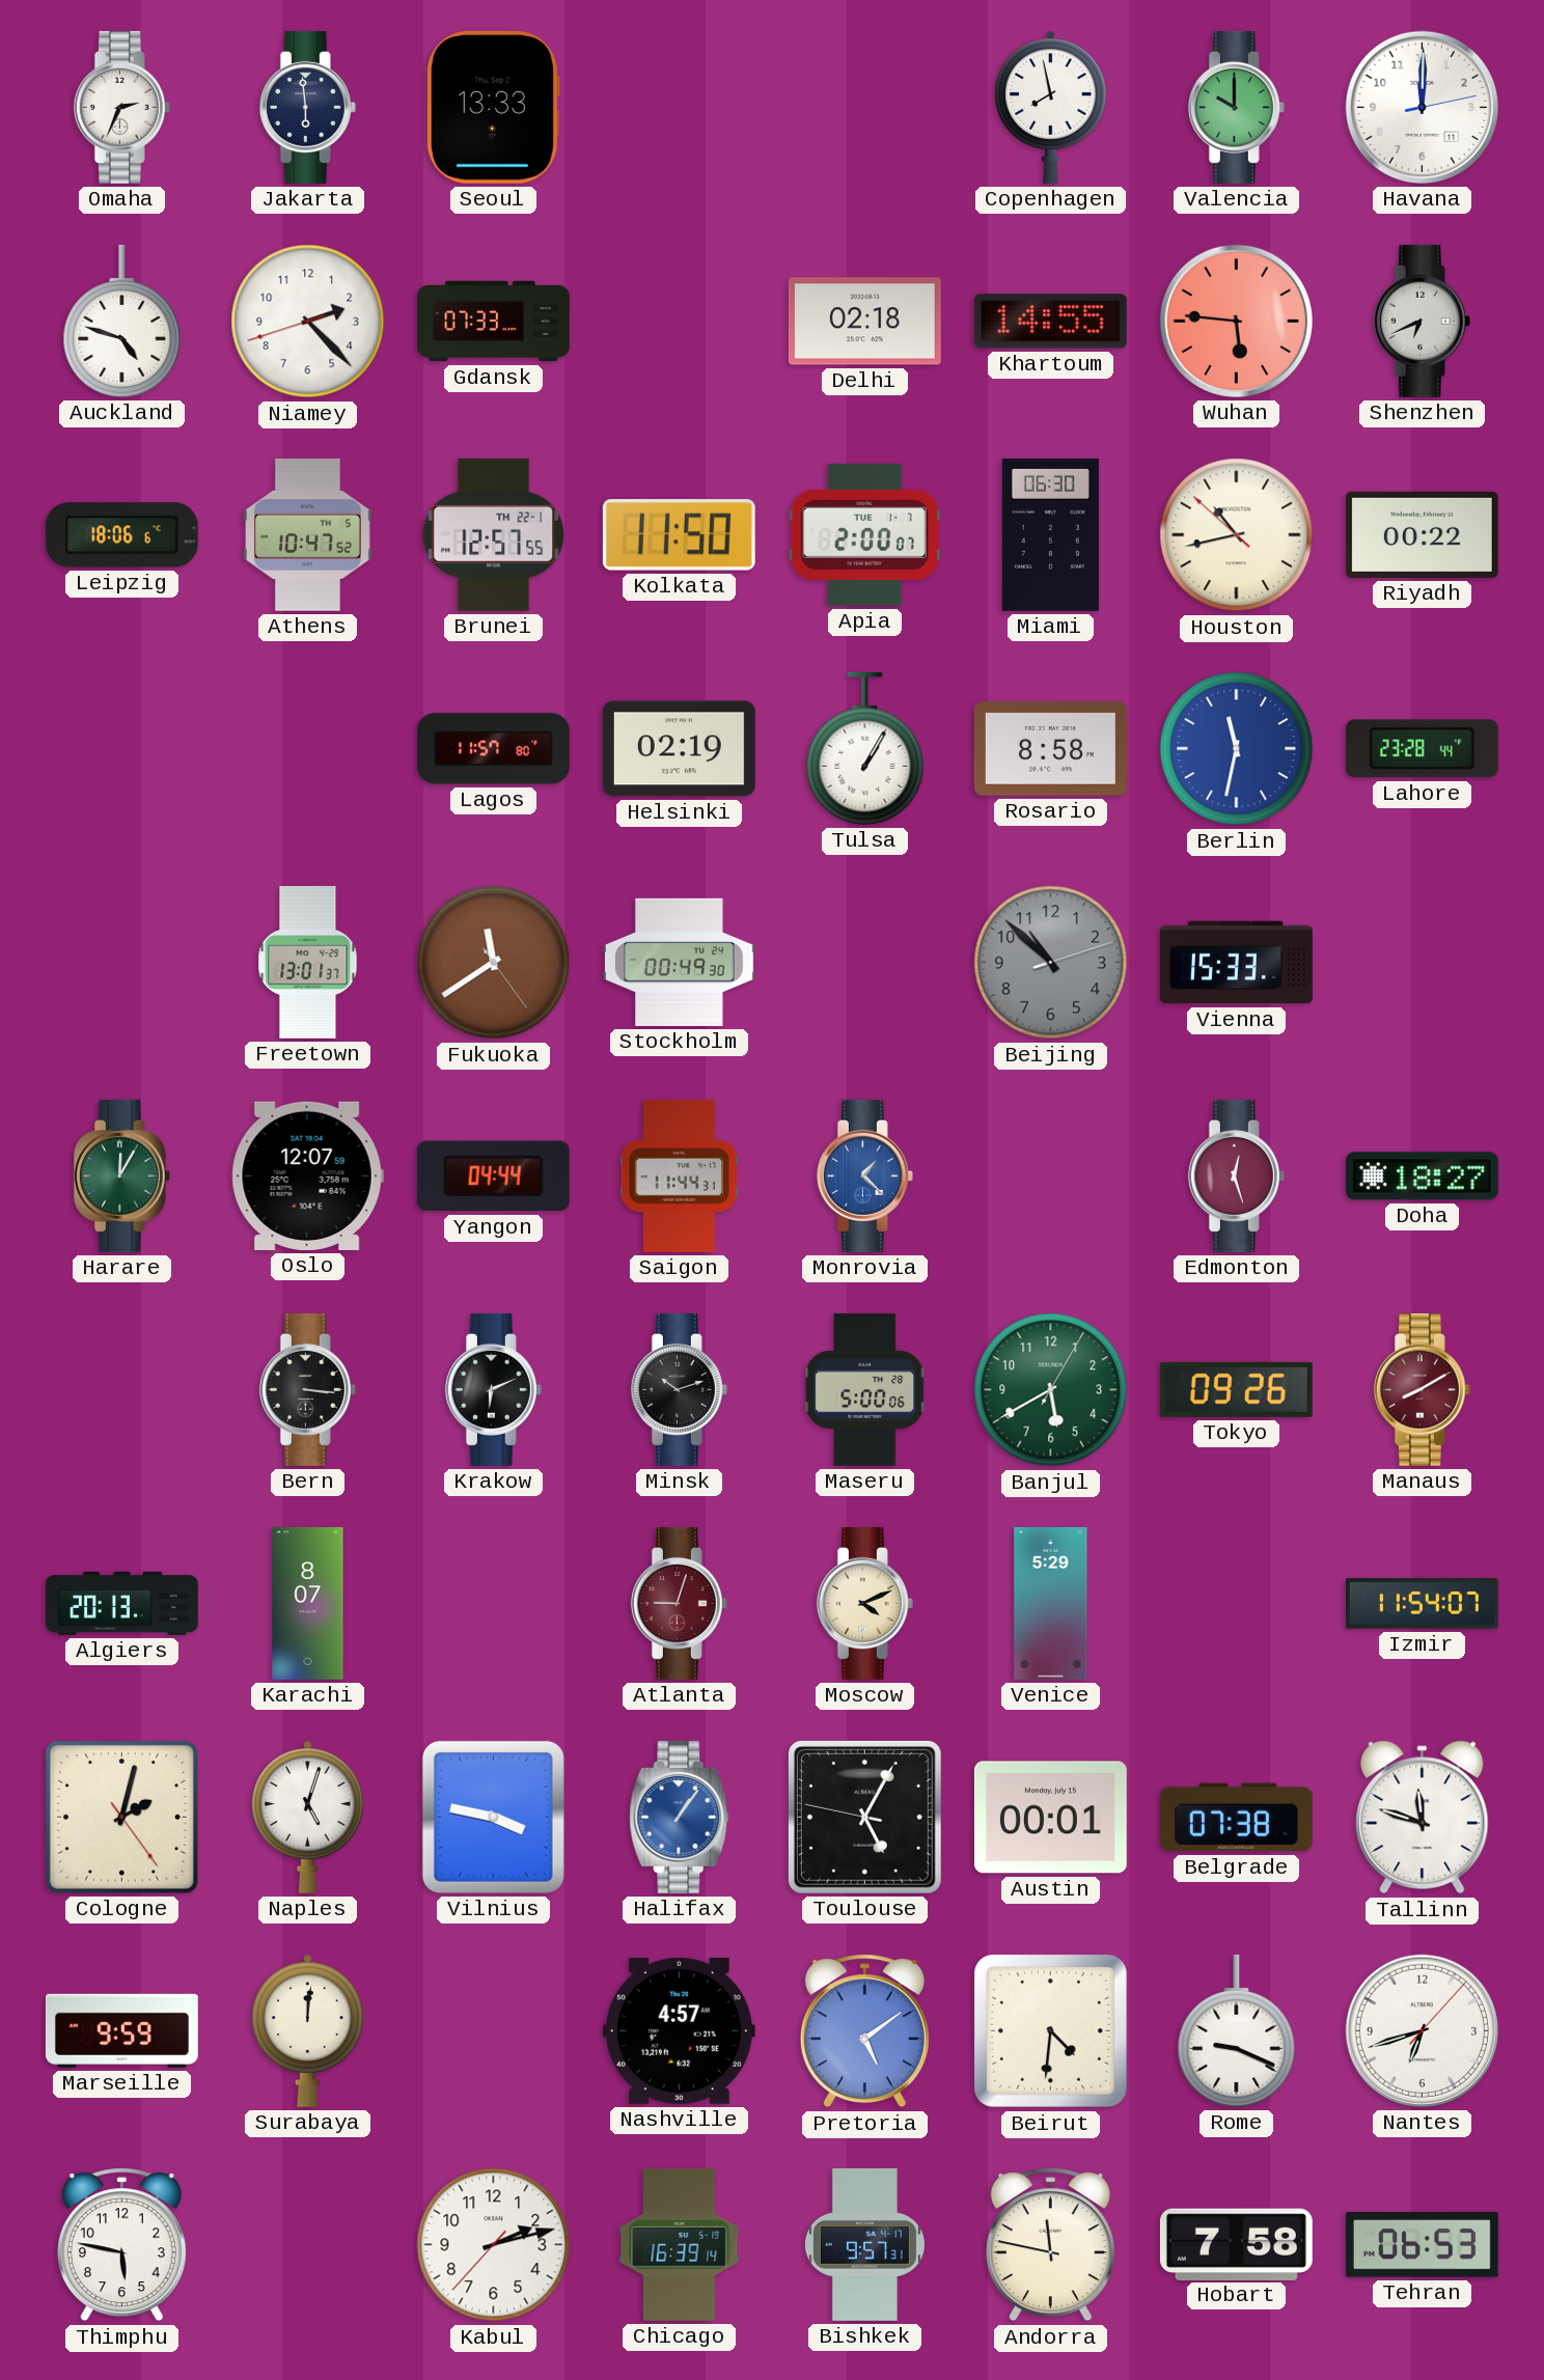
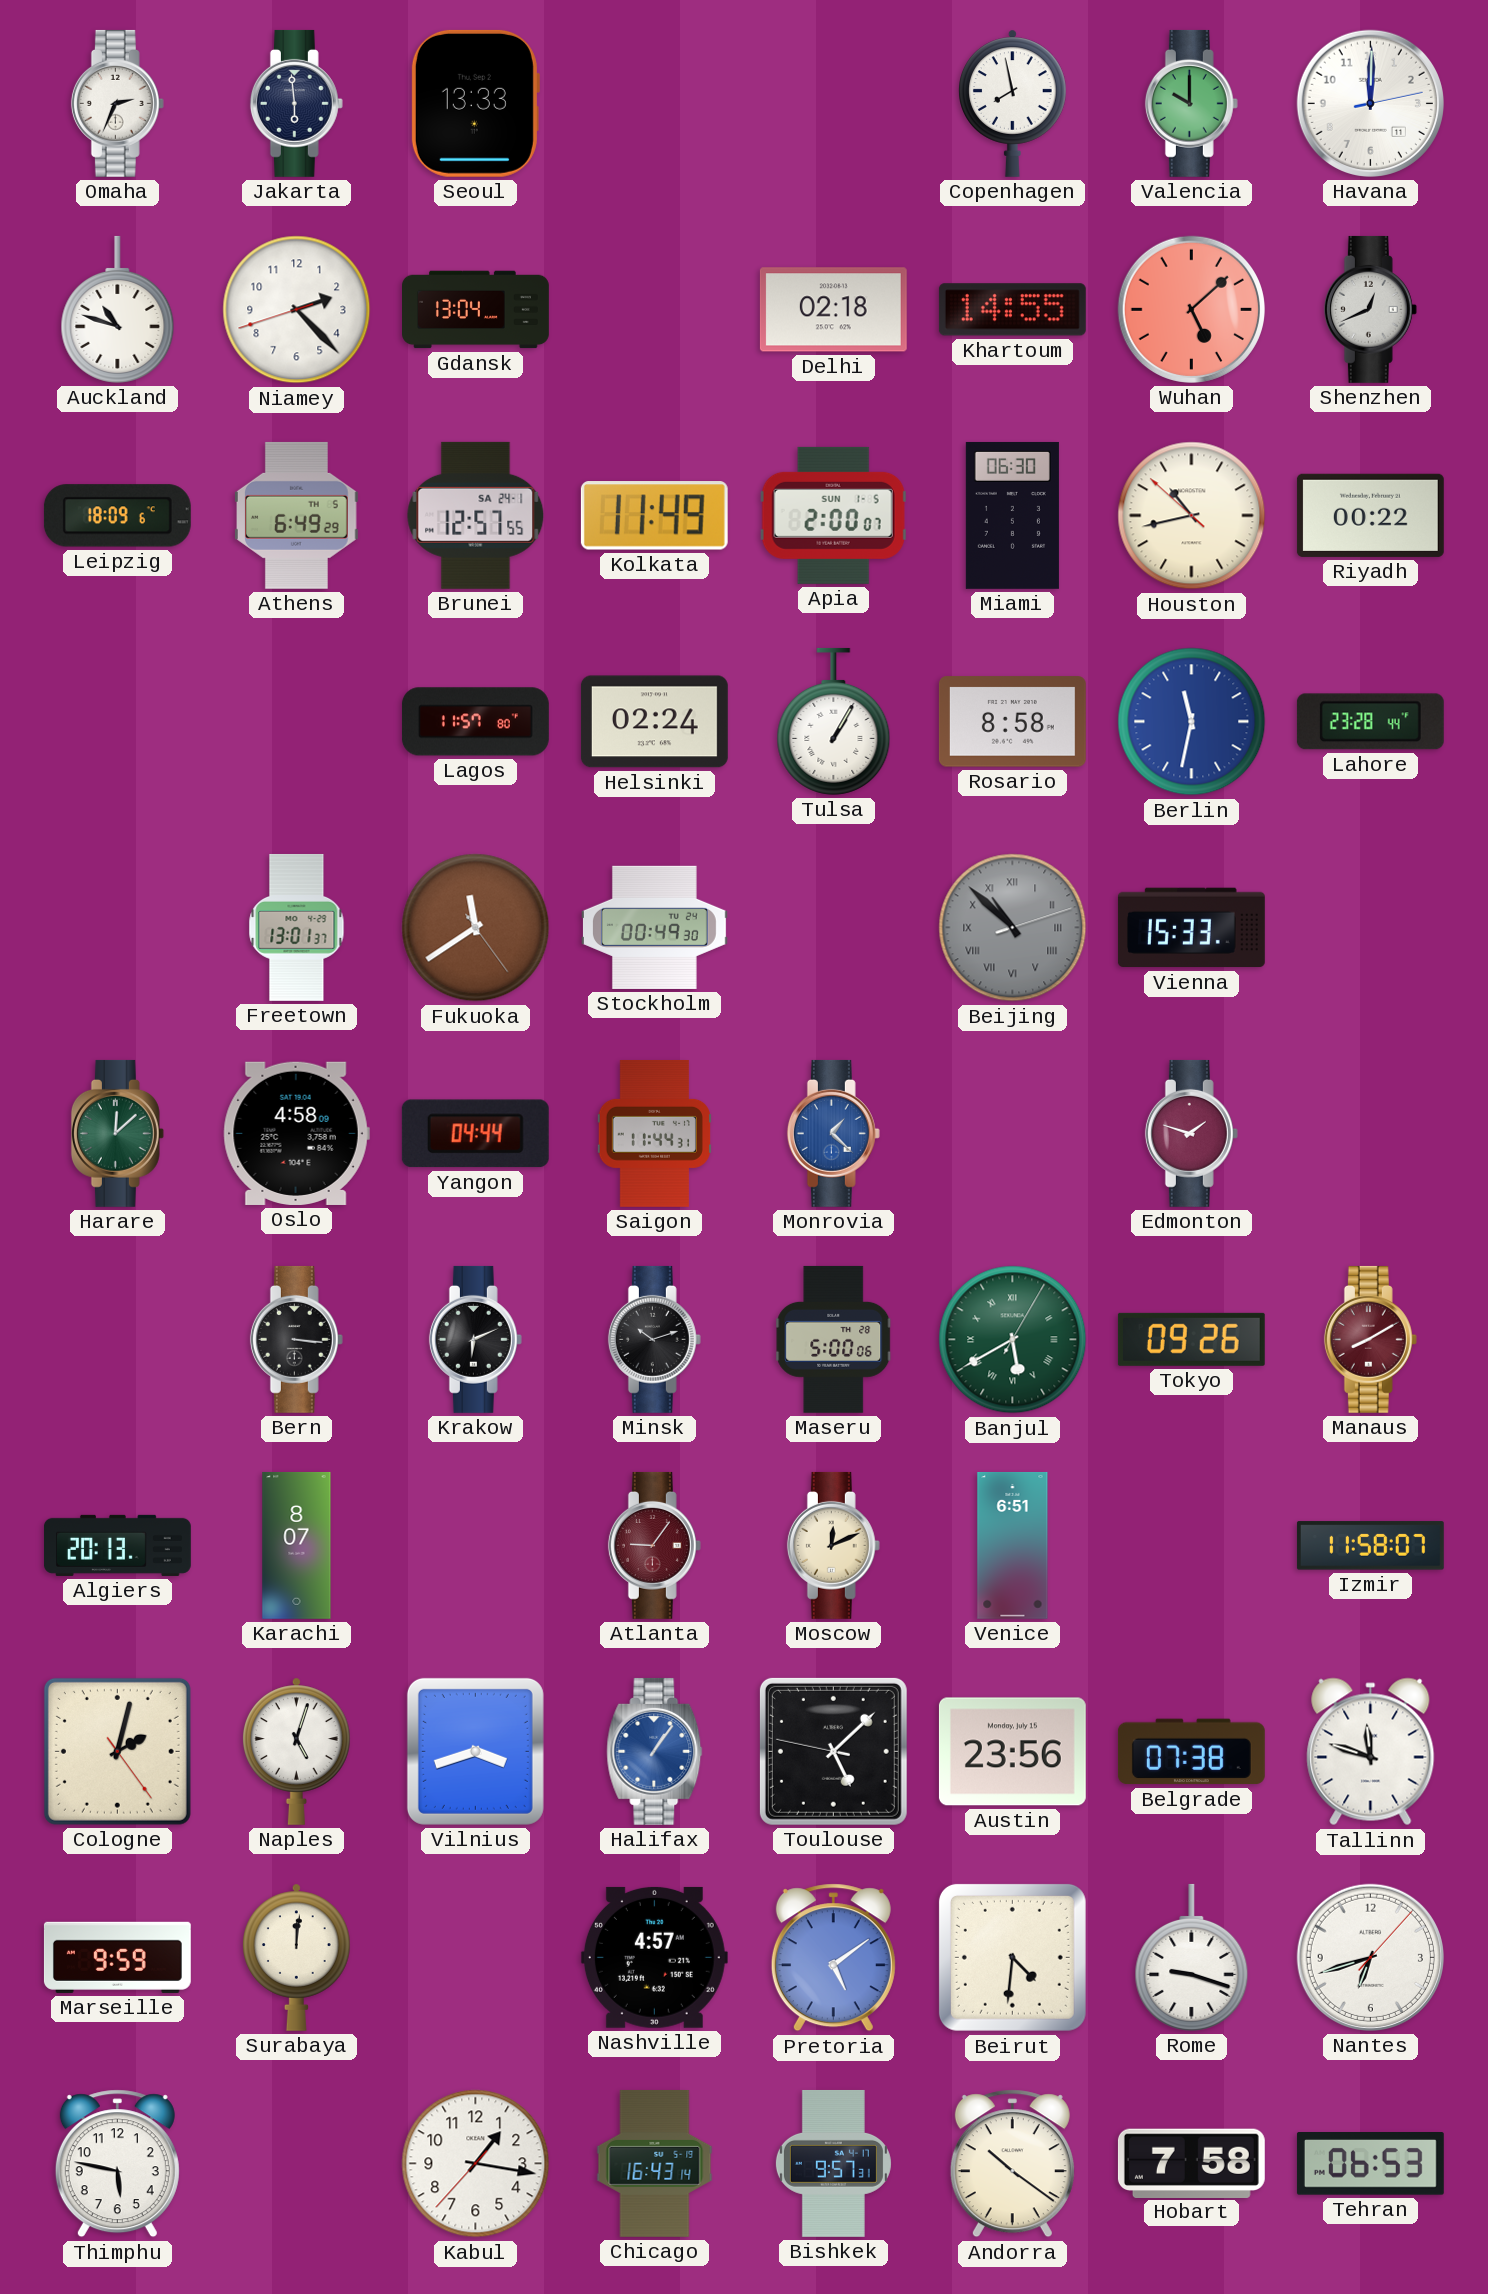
Auckland: 4:48 -> 10:48
Gdansk: 07:33 -> 13:04
Wuhan: 5:46 -> 5:08
Shenzhen: 6:41 -> 12:41
Leipzig: 18:06 -> 18:09
Athens: 10:47 -> 6:49
Brunei date: TH 22-1 -> SA 24-1
Kolkata: 11:50 -> 11:49
Apia date: TUE 1-7 -> SUN 1-5
Helsinki: 02:19 -> 02:24
Beijing numerals: Arabic -> Roman
Harare: 12:05 -> 12:08
Oslo: 12:07 -> 4:58
Edmonton: 12:27 -> 1:48
Doha: 18:27 -> none
Banjul numerals: Arabic -> Roman
Atlanta: 9:03 -> 9:06
Moscow: 4:11 -> 12:11
Venice: 5:29 -> 6:51
Izmir: 11:54 -> 11:58
Vilnius: 3:47 -> 3:42
Toulouse: 5:04 -> 5:07
Austin: 00:01 -> 23:56
Rome: 9:19 -> 9:18
Kabul: 2:12 -> 1:16
Chicago: 16:39 -> 16:43
Andorra: 11:47 -> 10:21
